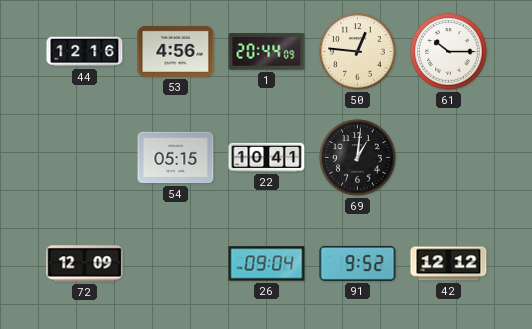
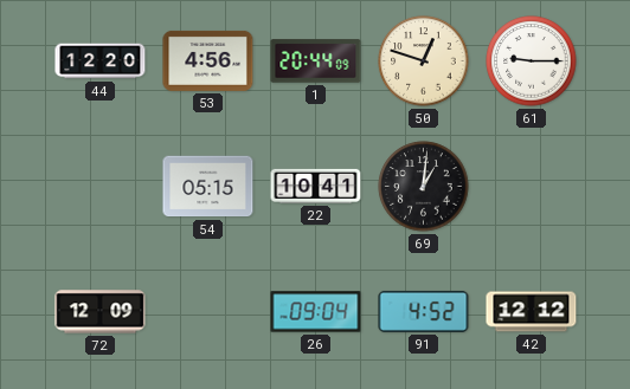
44: 12:16 -> 12:20
50: 12:46 -> 12:48
61: 10:15 -> 9:15
91: 9:52 -> 4:52
